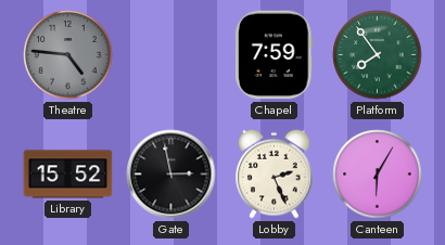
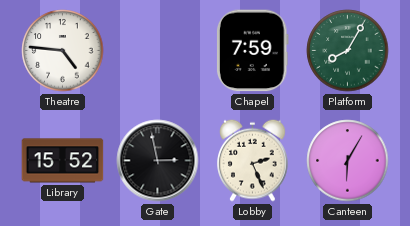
Theatre dial: grey -> white
Platform: 7:54 -> 8:05
